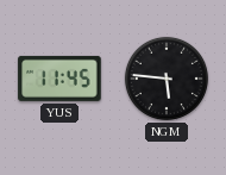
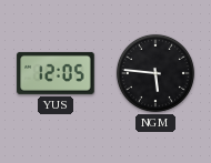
YUS: 11:45 -> 12:05
